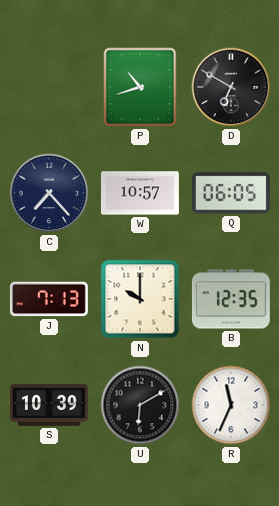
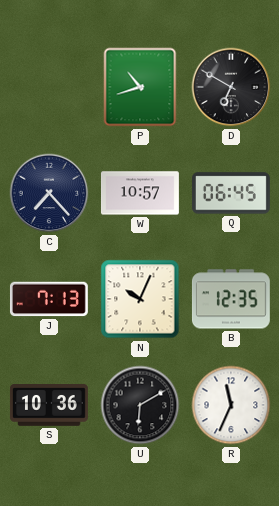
Q: 06:05 -> 06:45
N: 10:00 -> 10:04
S: 10:39 -> 10:36
